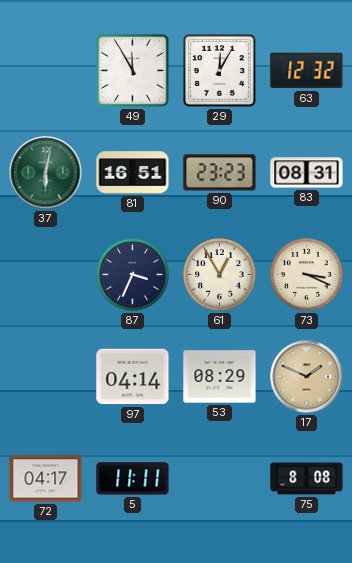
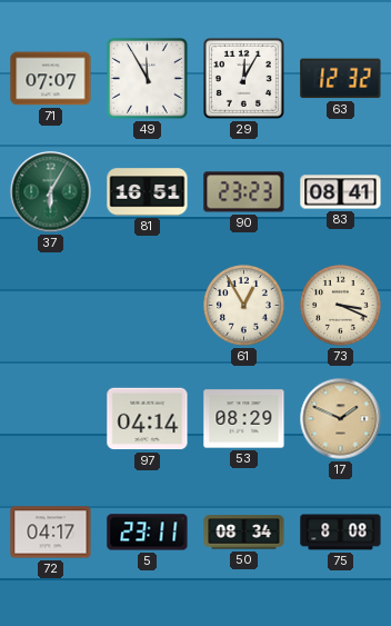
71: none -> 07:07
37: 6:02 -> 6:05
83: 08:31 -> 08:41
87: 3:34 -> none
5: 11:11 -> 23:11
50: none -> 08:34
